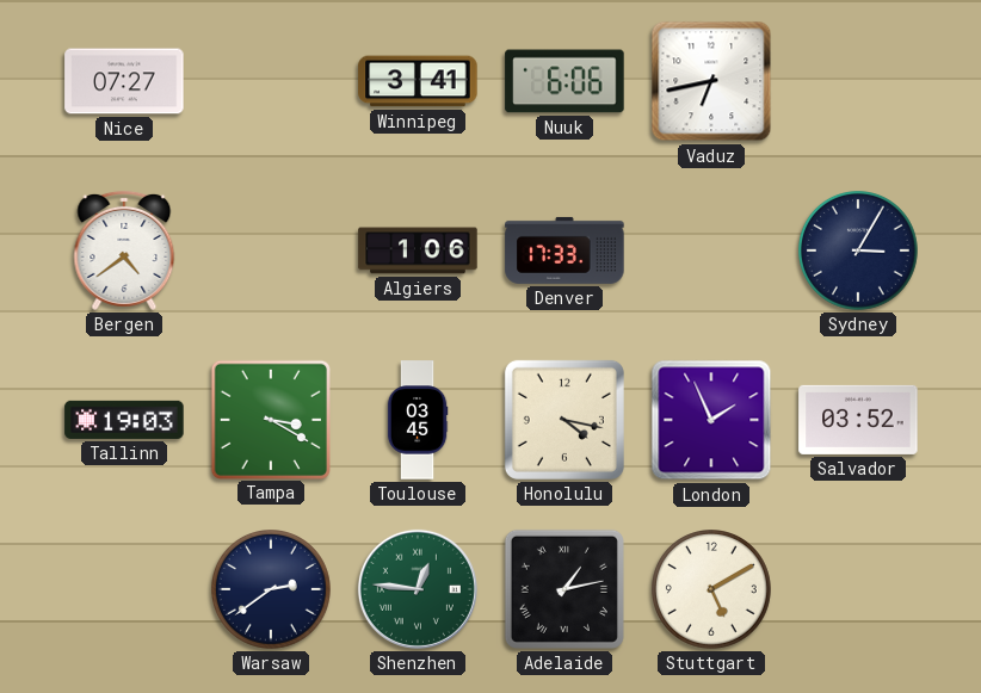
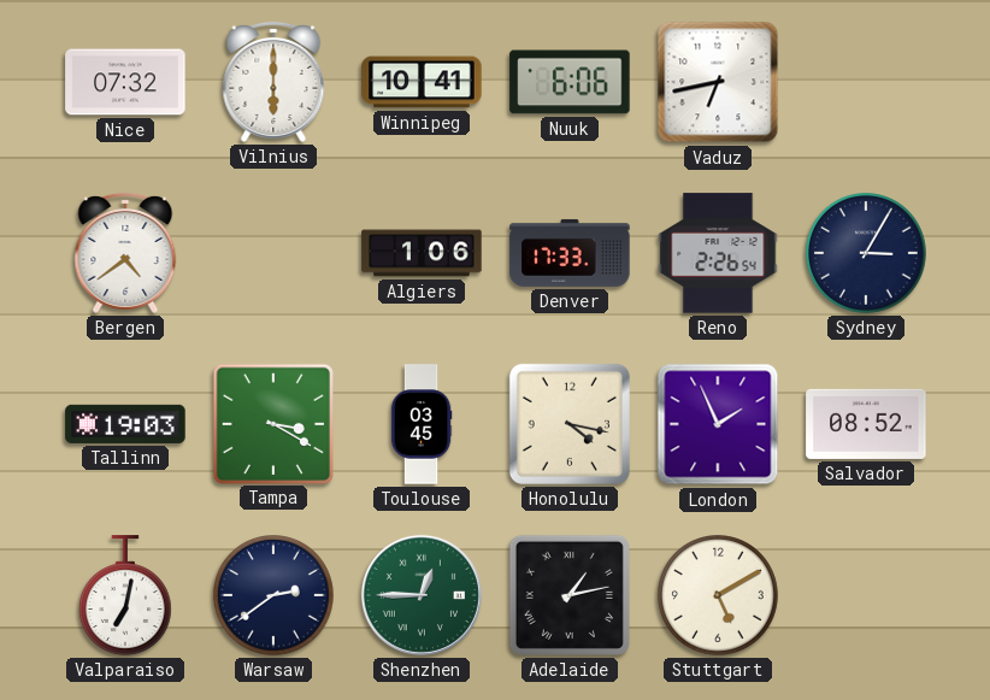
Nice: 07:27 -> 07:32
Vilnius: none -> 6:00
Winnipeg: 3:41 -> 10:41
Reno: none -> 2:26
Salvador: 03:52 -> 08:52
Valparaiso: none -> 7:02
Shenzhen: 12:46 -> 12:45
